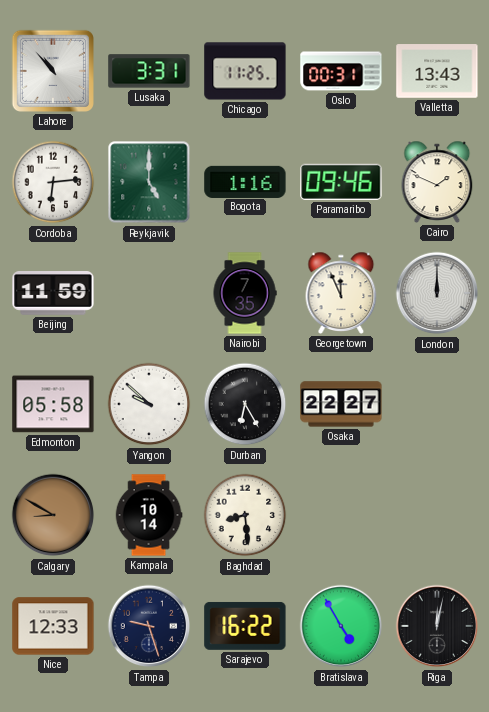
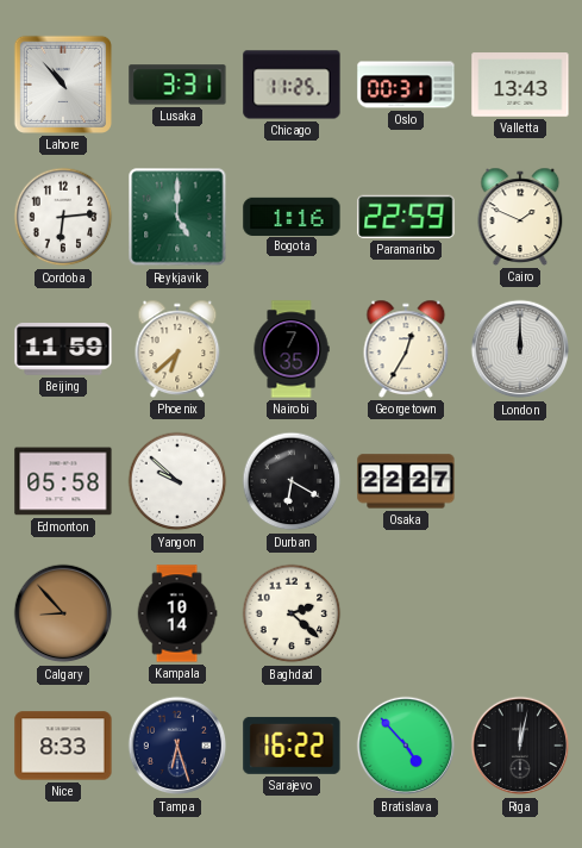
Paramaribo: 09:46 -> 22:59
Phoenix: none -> 6:38
Georgetown: 11:56 -> 12:35
Durban: 6:25 -> 6:20
Calgary: 8:50 -> 8:53
Baghdad: 8:29 -> 2:22
Nice: 12:33 -> 8:33
Tampa: 9:27 -> 6:27
Bratislava: 4:55 -> 4:53
